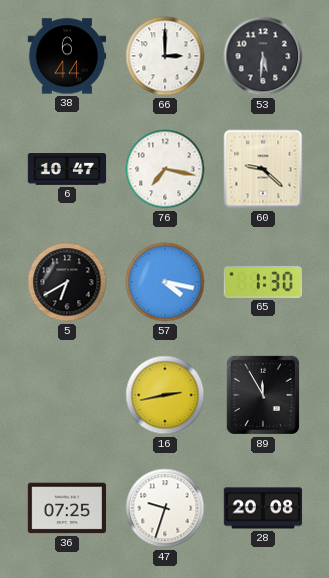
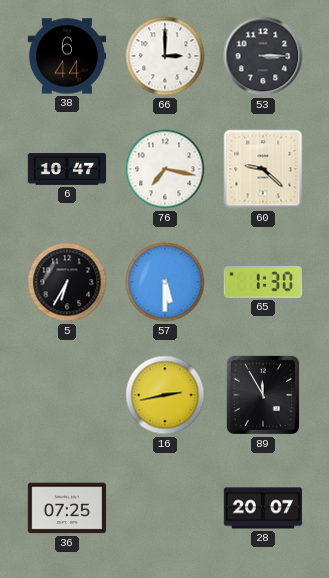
53: 5:31 -> 3:15
5: 6:40 -> 6:35
57: 4:17 -> 5:30
47: 9:33 -> none
28: 20:08 -> 20:07
